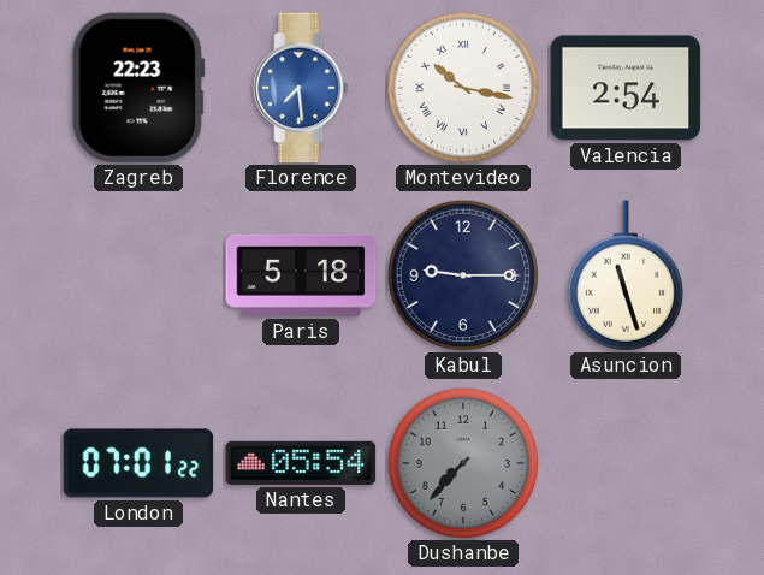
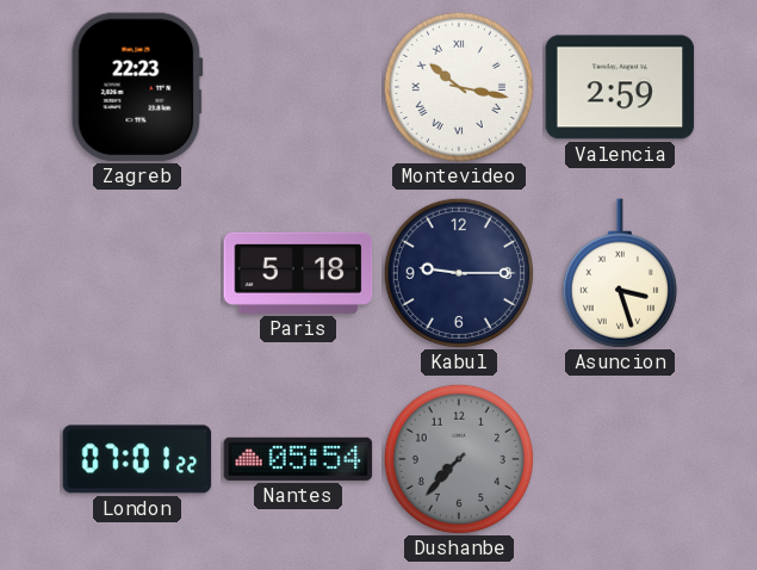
Florence: 7:29 -> none
Valencia: 2:54 -> 2:59
Asuncion: 11:27 -> 3:27
